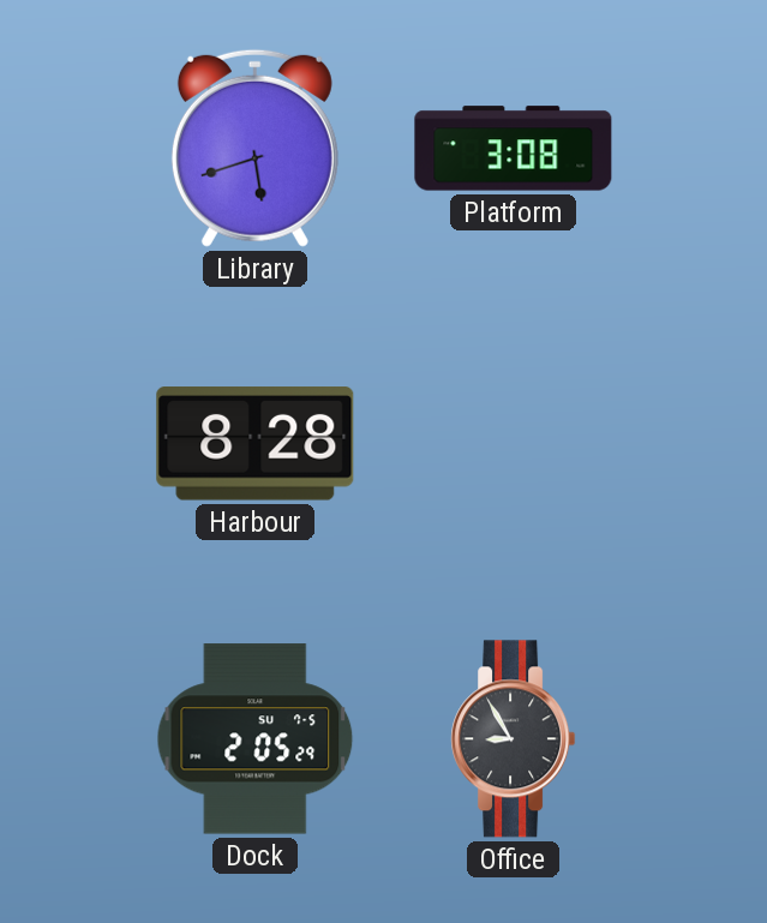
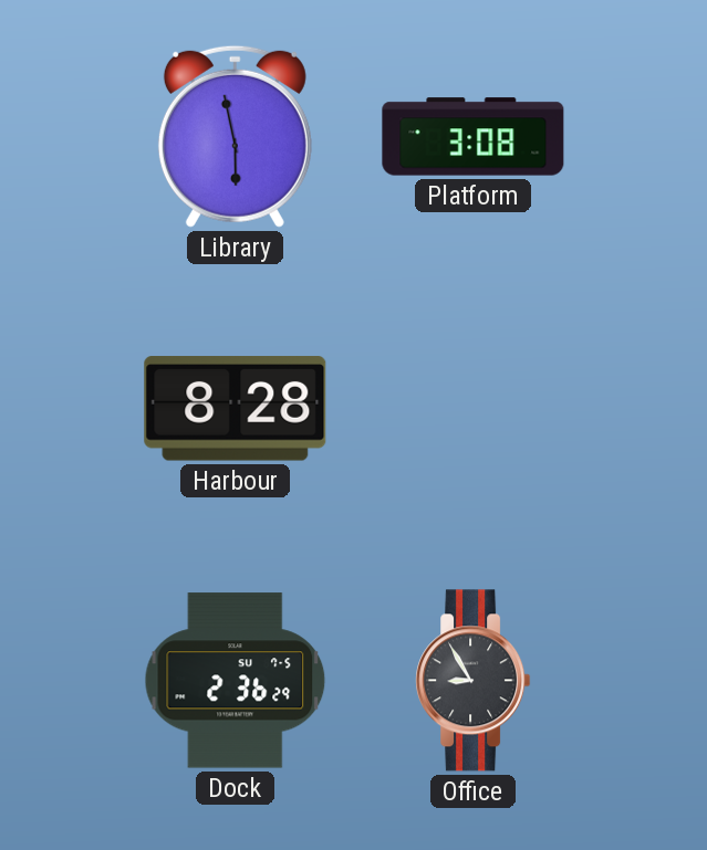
Library: 5:42 -> 5:58
Dock: 2:05 -> 2:36
